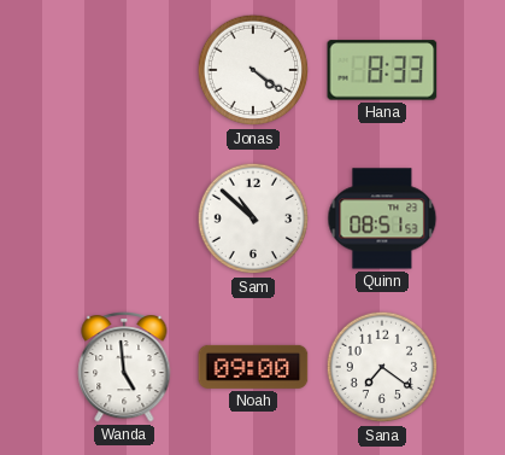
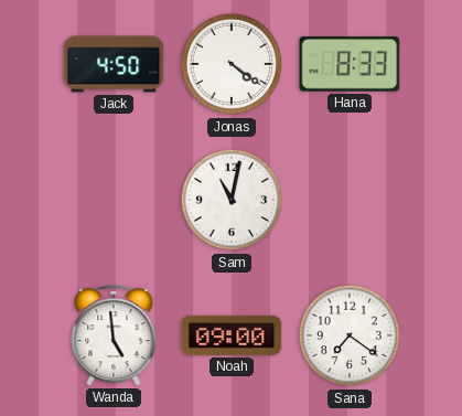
Jack: none -> 4:50
Sam: 10:52 -> 11:02
Quinn: 08:51 -> none
